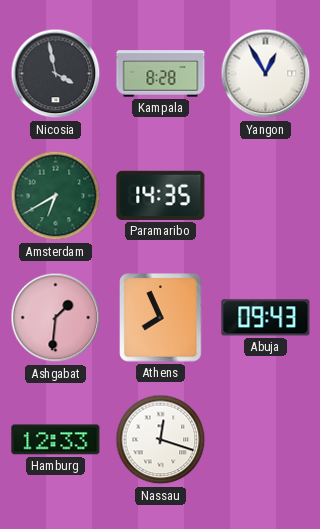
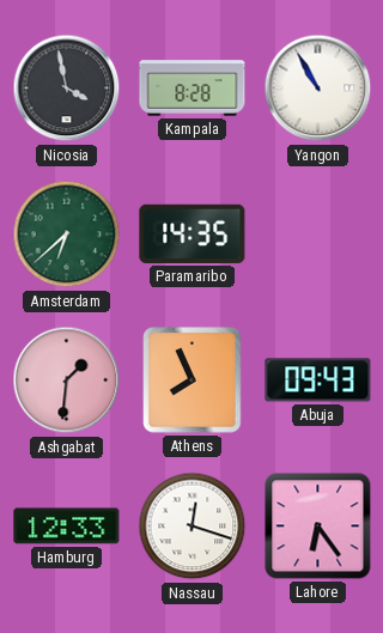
Yangon: 12:55 -> 10:55
Amsterdam: 6:40 -> 6:38
Lahore: none -> 6:24
